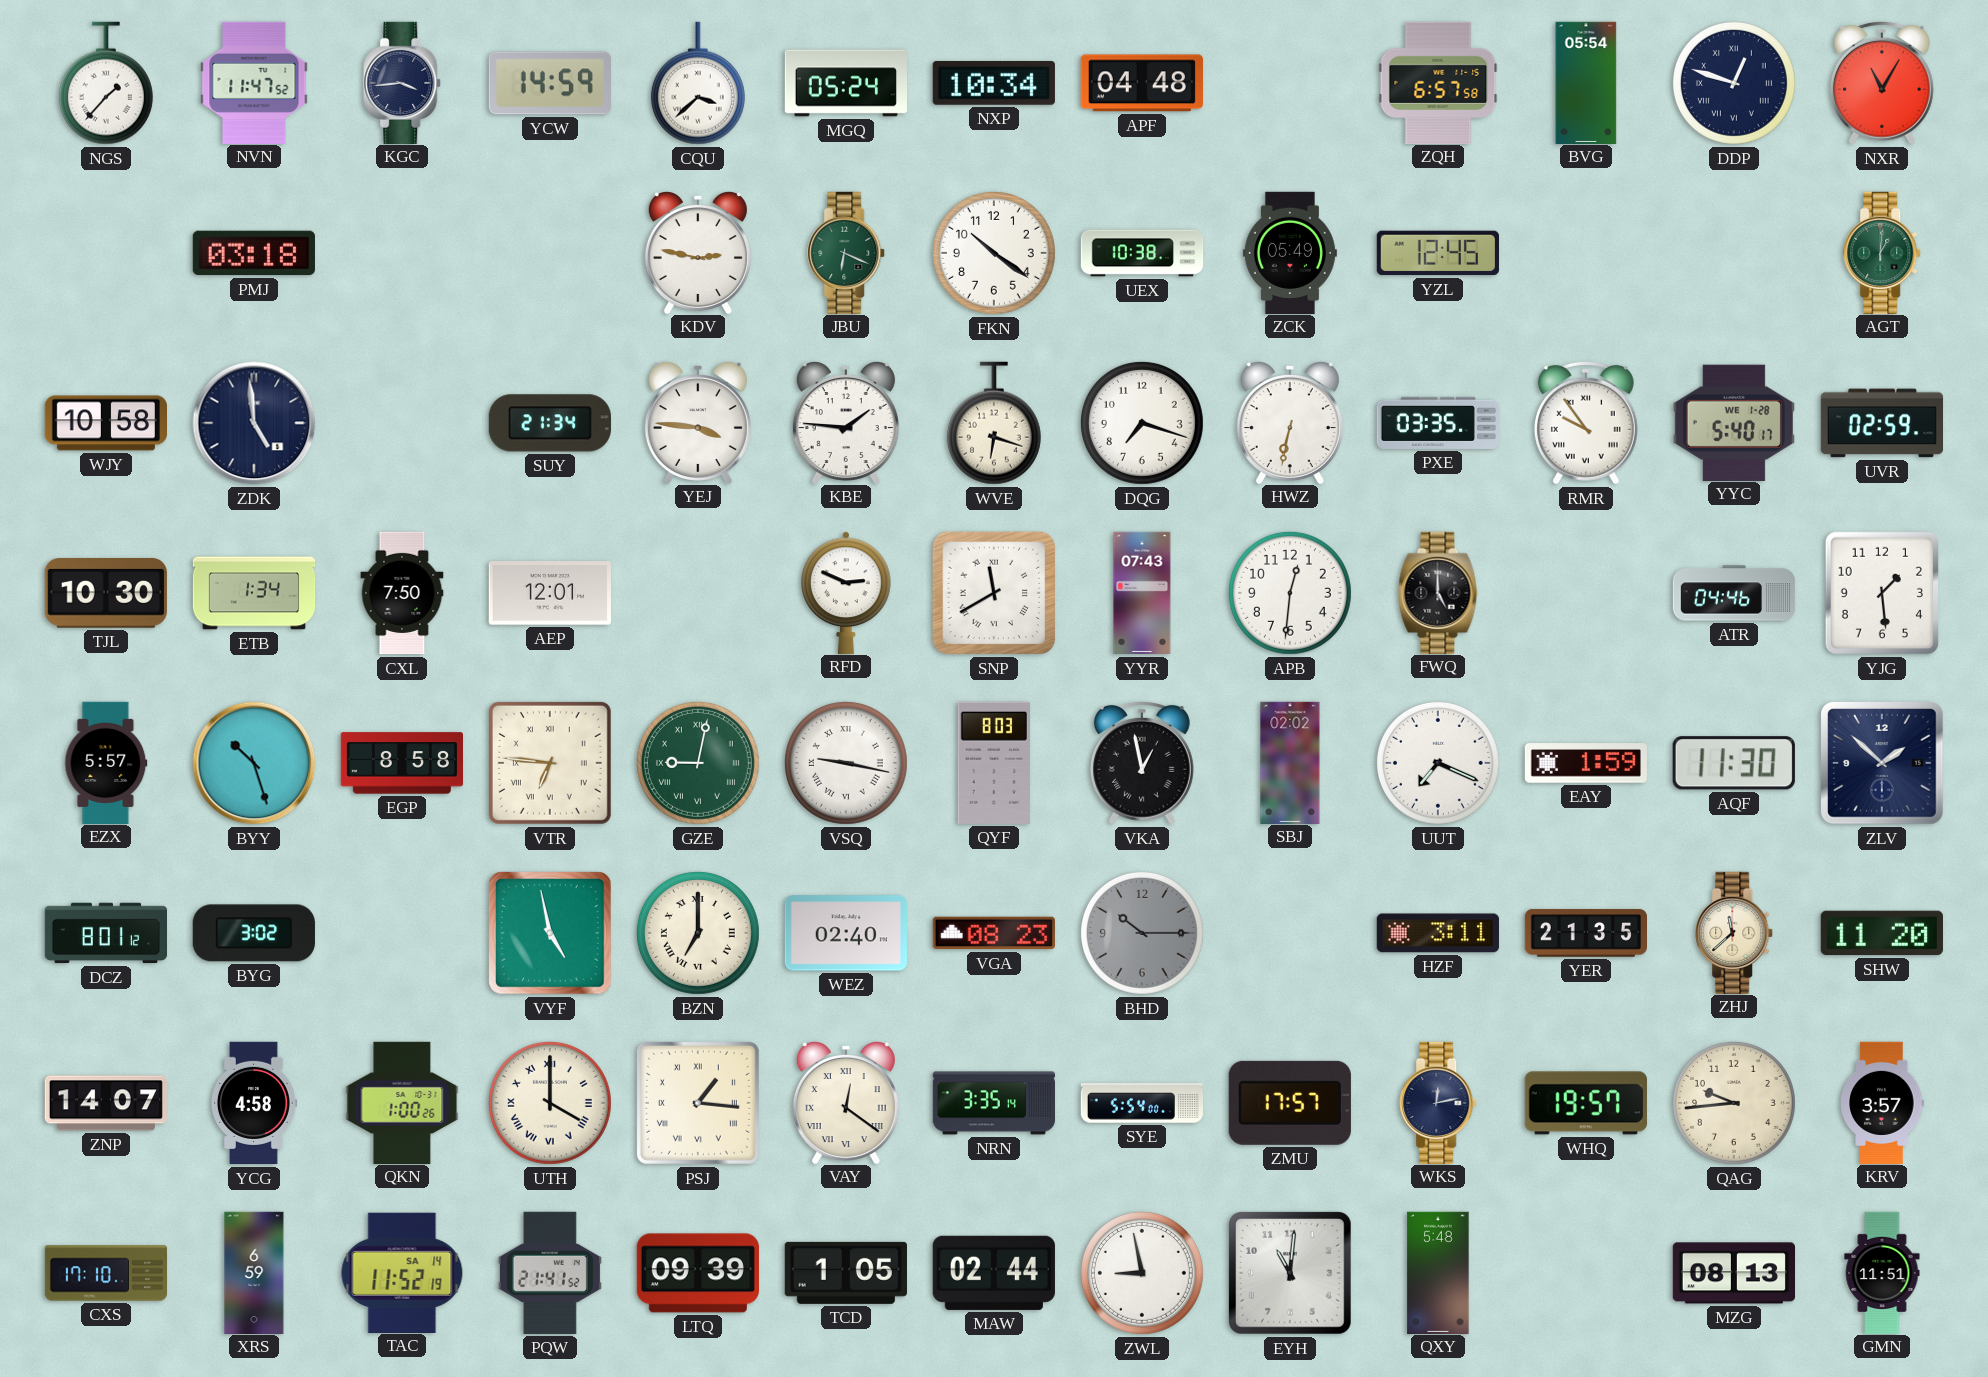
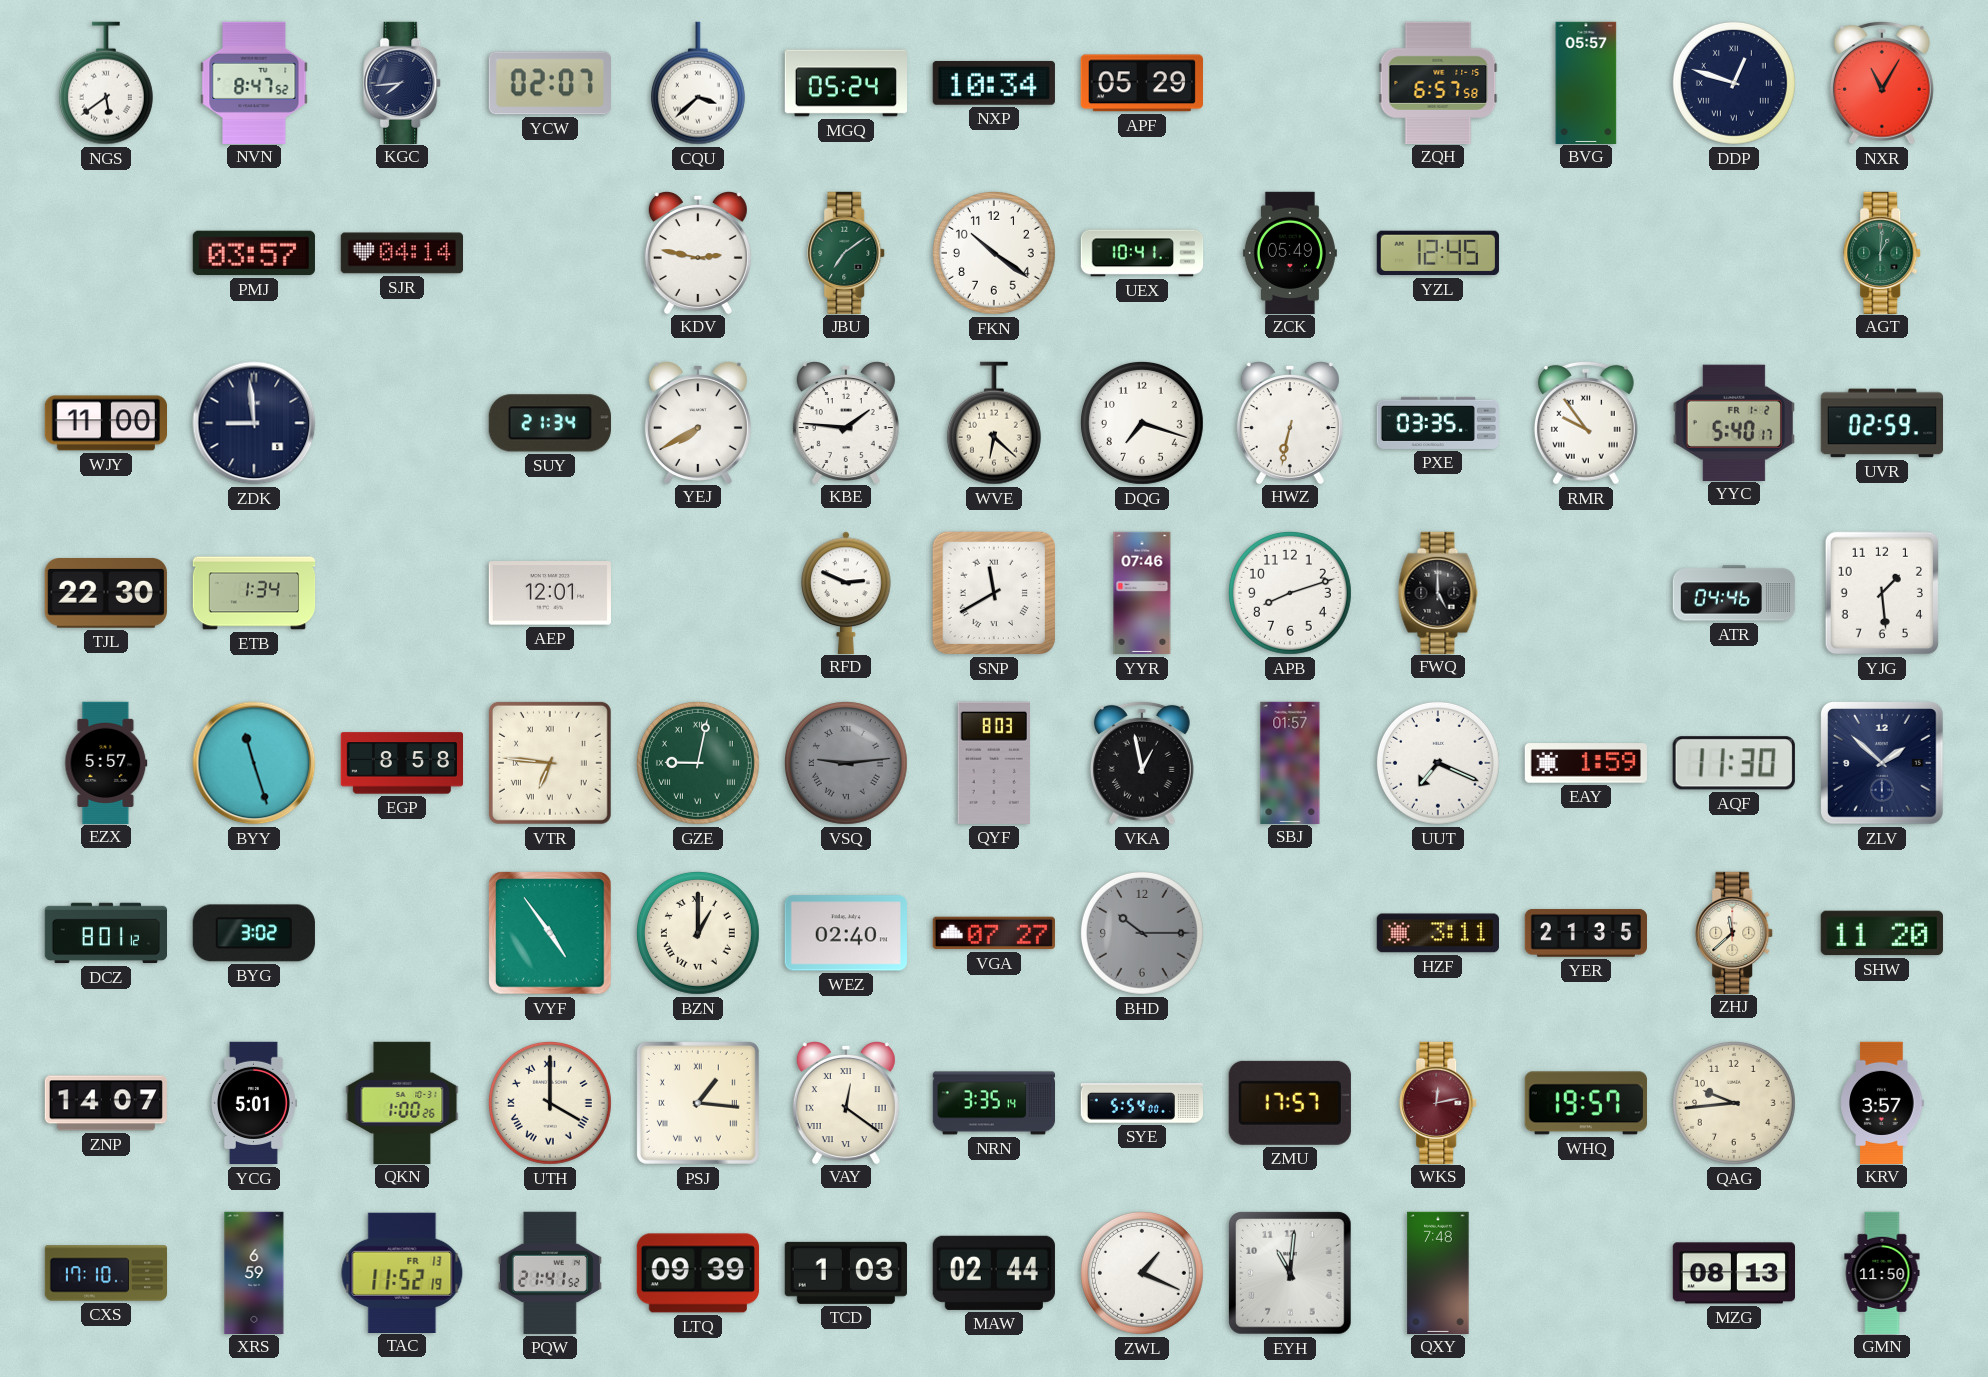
NGS: 1:37 -> 5:39
NVN: 11:47 -> 8:47
KGC: 3:44 -> 7:44
YCW: 14:59 -> 02:07
APF: 04:48 -> 05:29
BVG: 05:54 -> 05:57
PMJ: 03:18 -> 03:57
SJR: none -> 04:14
JBU: 6:19 -> 7:09
UEX: 10:38 -> 10:41
WJY: 10:58 -> 11:00
ZDK: 4:59 -> 8:59
YEJ: 3:46 -> 7:40
WVE: 6:18 -> 6:22
YYC date: WE 1-28 -> FR 1-2
TJL: 10:30 -> 22:30
CXL: 7:50 -> none
YYR: 07:43 -> 07:46
APB: 12:31 -> 8:12
BYY: 10:27 -> 11:27
VSQ: 9:17 -> 9:14
VSQ dial: white -> grey
SBJ: 02:02 -> 01:57
VYF: 4:58 -> 4:54
BZN: 7:00 -> 1:00
VGA: 08:23 -> 07:27
YCG: 4:58 -> 5:01
WKS dial: navy -> burgundy
TAC date: SA 14 -> FR 13
TCD: 1:05 -> 1:03
ZWL: 8:58 -> 1:19
QXY: 5:48 -> 7:48
GMN: 11:51 -> 11:50
